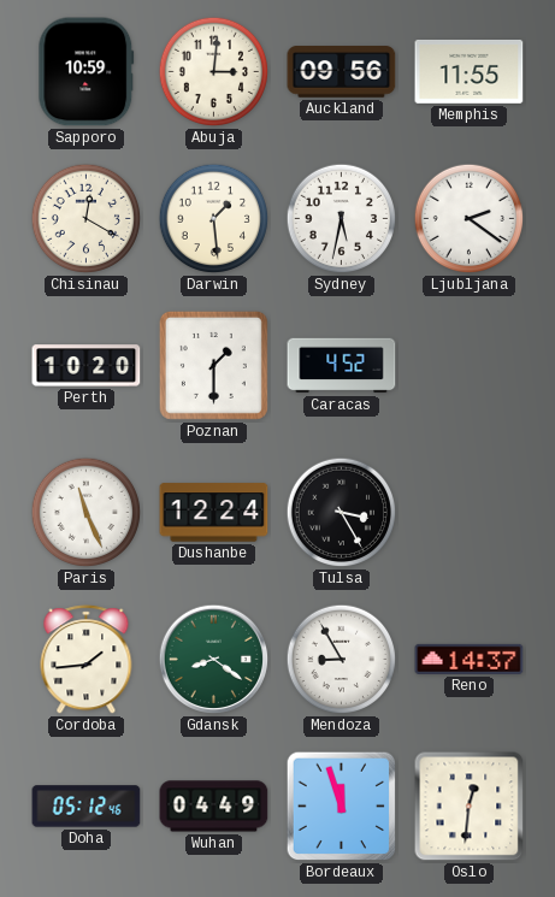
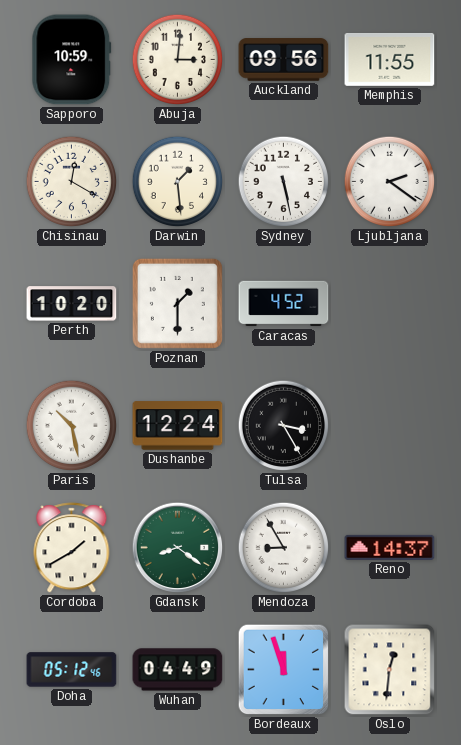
Sydney: 5:32 -> 5:28
Paris: 11:26 -> 10:28
Cordoba: 1:44 -> 1:40
